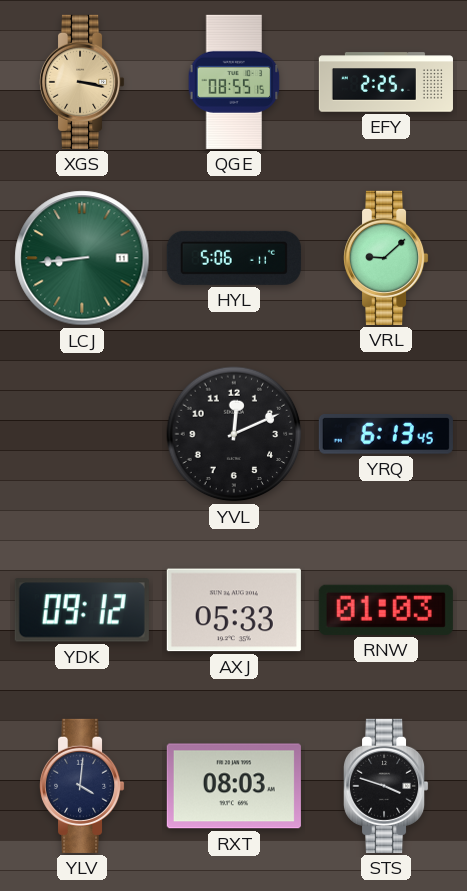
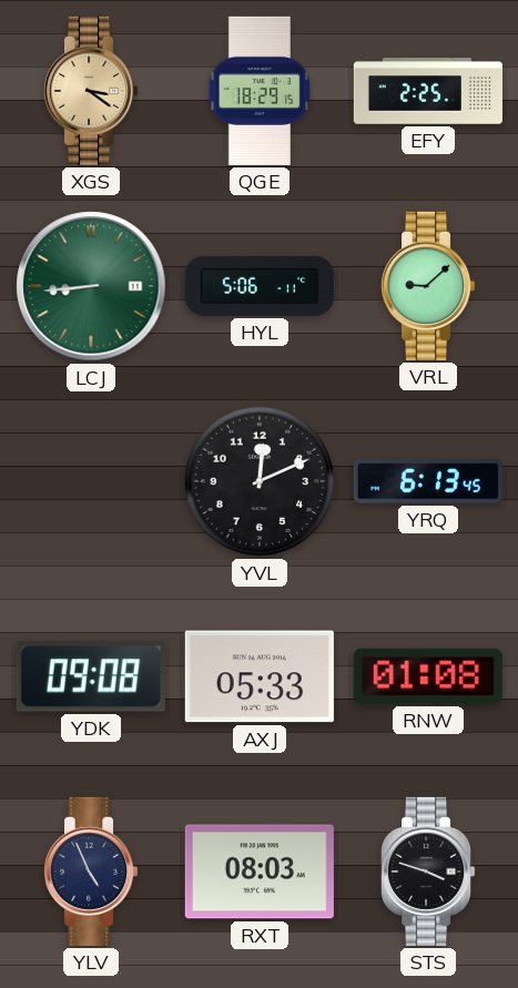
XGS: 3:17 -> 3:21
QGE: 08:55 -> 18:29
YDK: 09:12 -> 09:08
RNW: 01:03 -> 01:08
YLV: 4:01 -> 4:56
